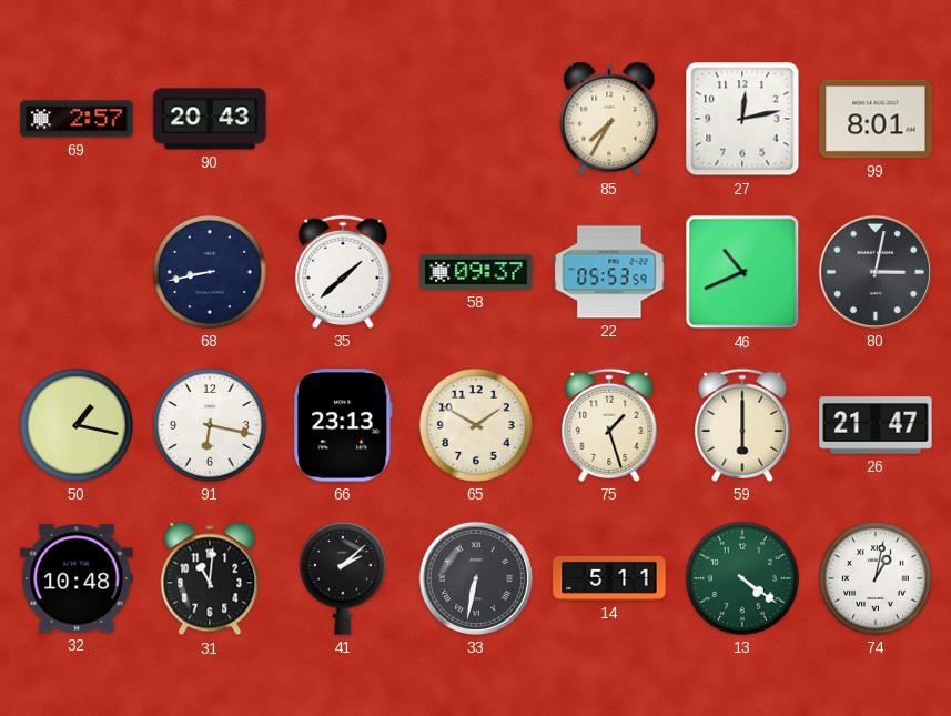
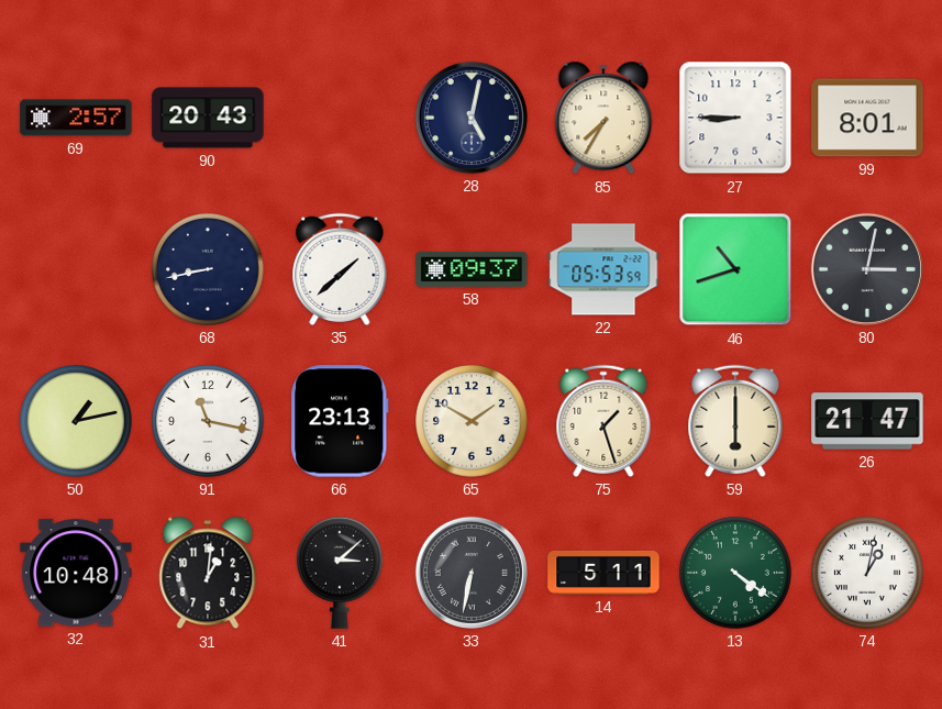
28: none -> 5:02
27: 12:13 -> 8:45
46: 10:41 -> 10:42
50: 1:17 -> 1:13
91: 6:17 -> 11:17
31: 11:01 -> 1:01
41: 2:08 -> 3:08
